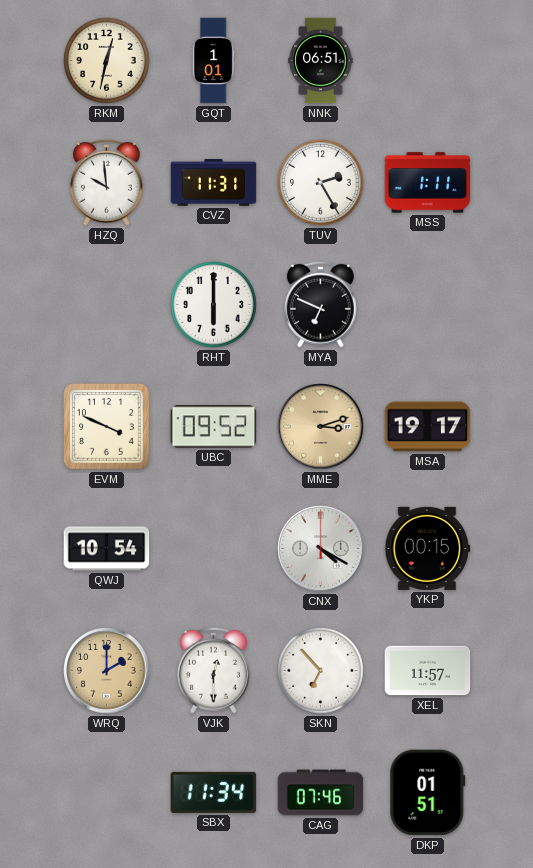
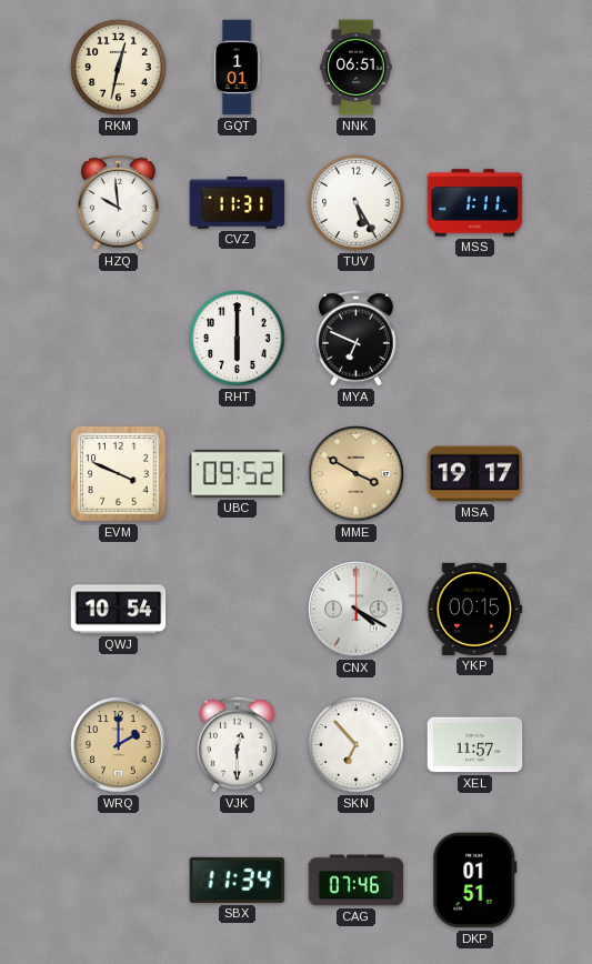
TUV: 2:25 -> 5:25
MME: 3:12 -> 3:50
